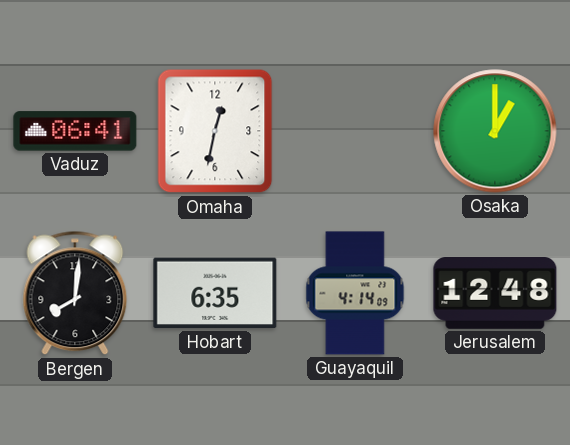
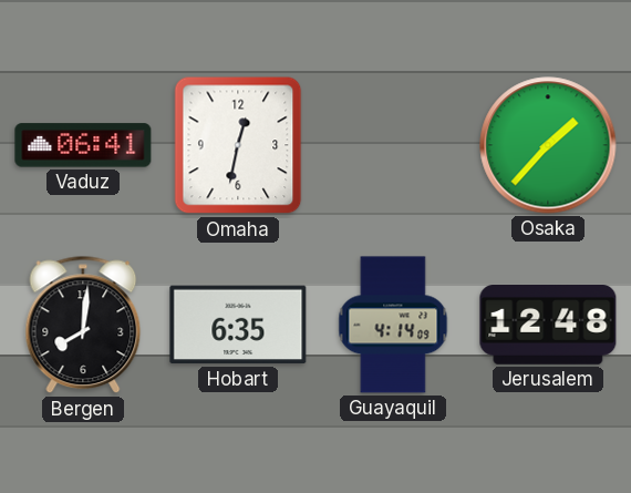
Osaka: 1:00 -> 1:37
